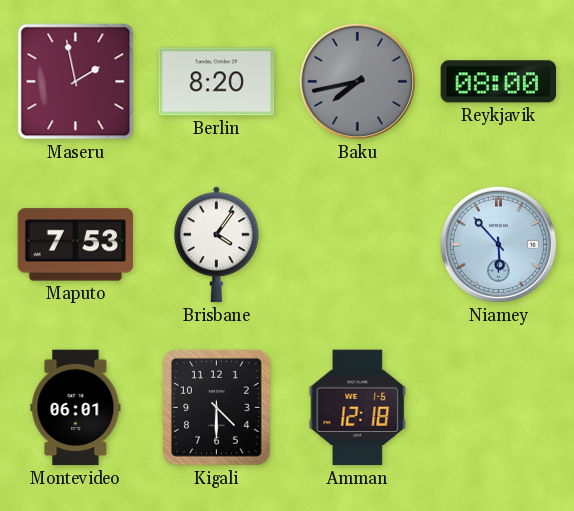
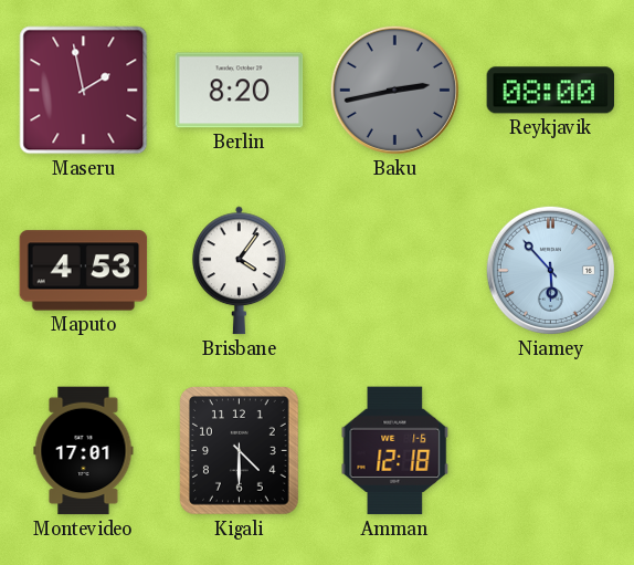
Baku: 7:43 -> 2:43
Maputo: 7:53 -> 4:53
Montevideo: 06:01 -> 17:01
